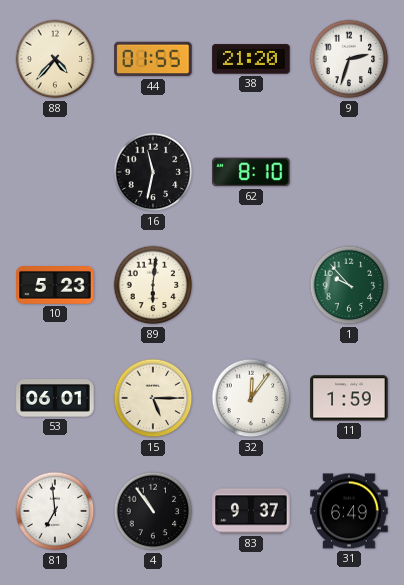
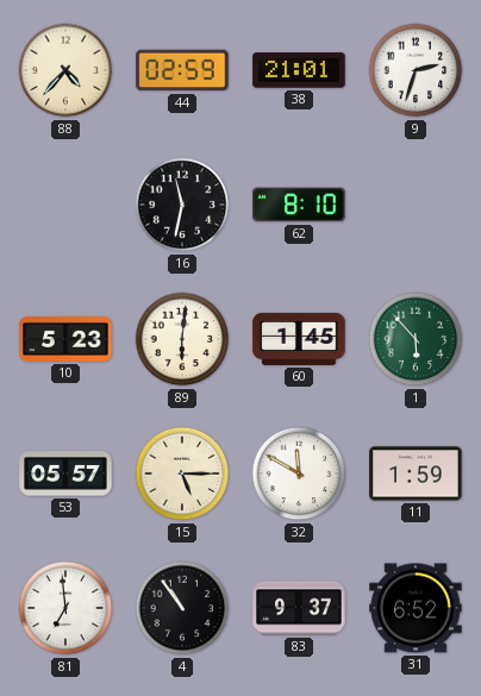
44: 01:55 -> 02:59
38: 21:20 -> 21:01
60: none -> 1:45
1: 9:53 -> 5:53
53: 06:01 -> 05:57
32: 12:06 -> 11:50
31: 6:49 -> 6:52
